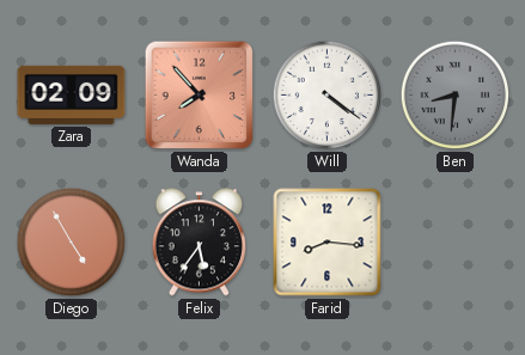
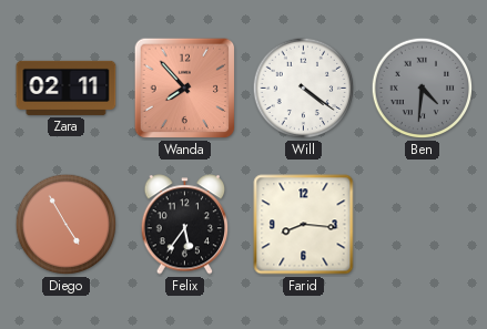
Zara: 02:09 -> 02:11
Ben: 8:31 -> 4:31
